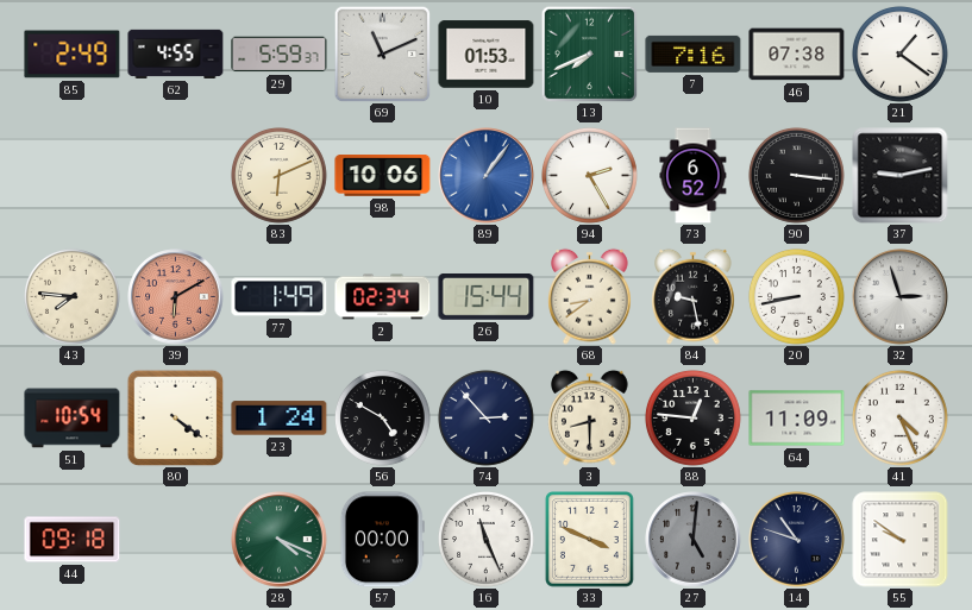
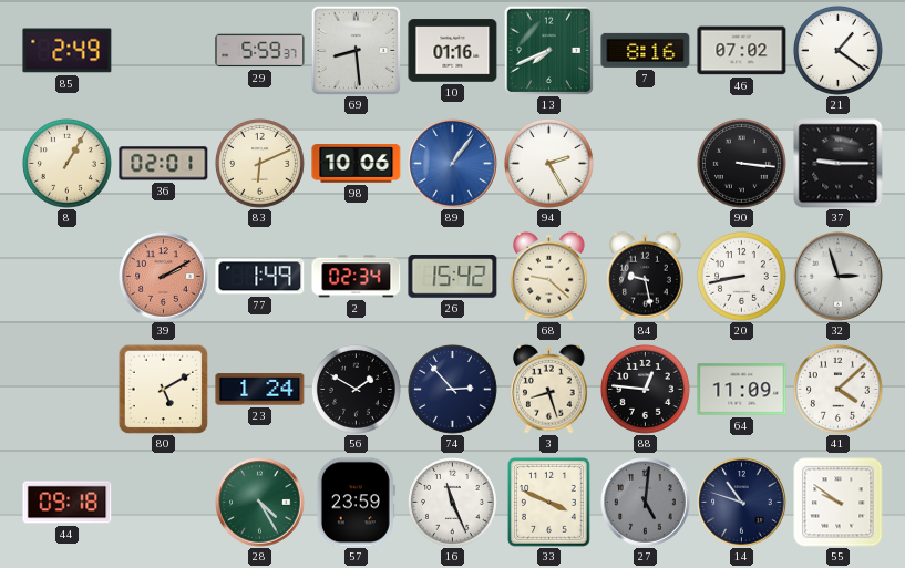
62: 4:55 -> none
69: 11:11 -> 8:29
10: 01:53 -> 01:16
7: 7:16 -> 8:16
46: 07:38 -> 07:02
8: none -> 1:05
36: none -> 02:01
73: 6:52 -> none
37: 9:13 -> 9:15
43: 7:46 -> none
39: 6:10 -> 2:10
26: 15:44 -> 15:42
68: 8:39 -> 9:22
51: 10:54 -> none
80: 4:21 -> 5:10
56: 4:50 -> 1:50
3: 8:30 -> 8:27
41: 4:26 -> 4:08
28: 4:19 -> 4:25
57: 00:00 -> 23:59
